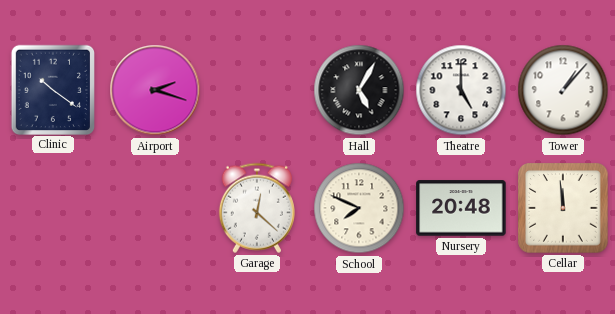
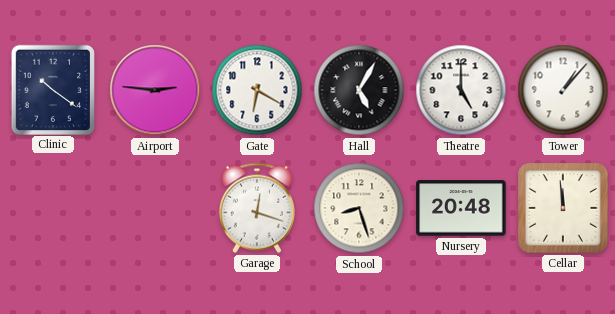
Airport: 2:18 -> 2:46
Gate: none -> 6:20
Garage: 12:22 -> 12:18
School: 7:49 -> 8:27
